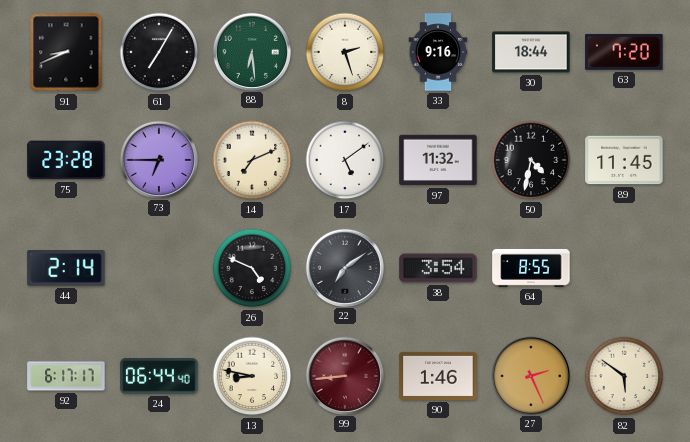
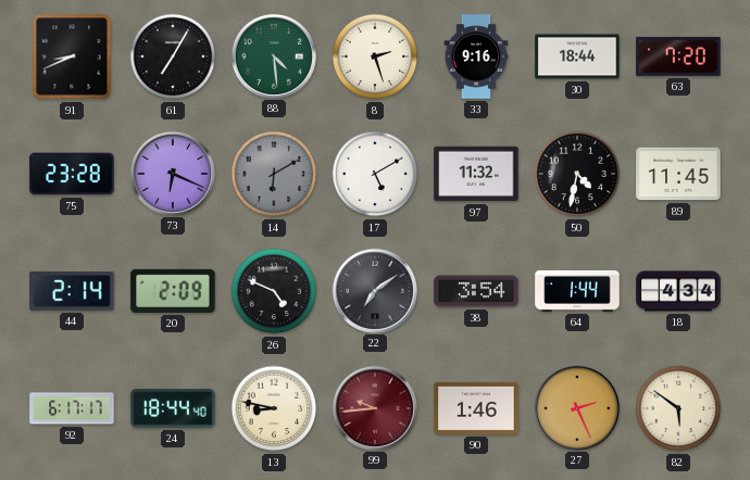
88: 6:29 -> 4:29
73: 6:45 -> 6:19
14: 7:11 -> 6:10
14 dial: cream -> grey
17: 5:09 -> 5:10
20: none -> 2:09
64: 8:55 -> 1:44
18: none -> 4:34
24: 06:44 -> 18:44
99: 8:44 -> 9:44
